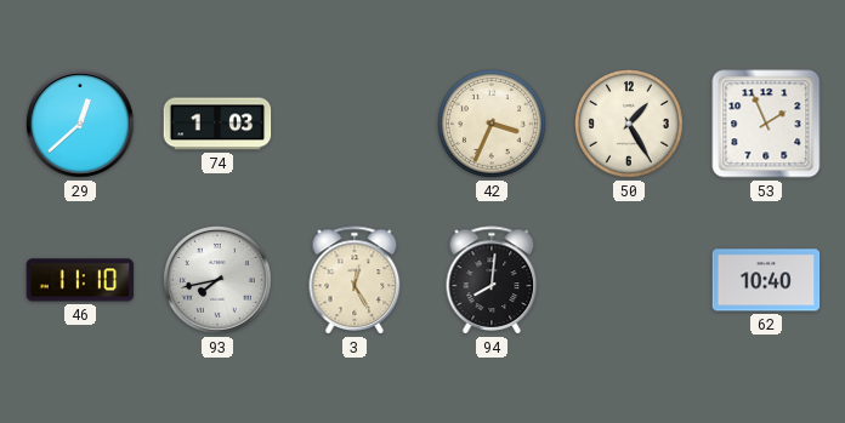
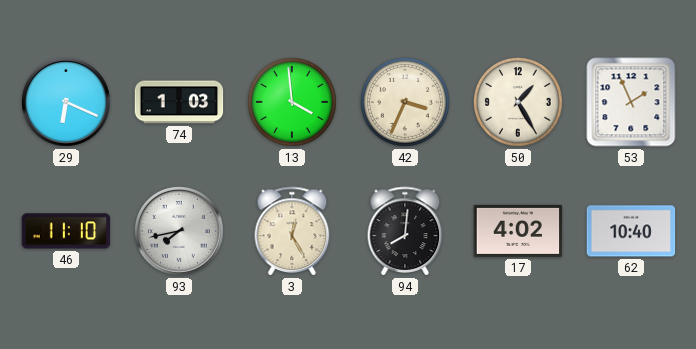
29: 12:38 -> 6:19
13: none -> 3:59
17: none -> 4:02
